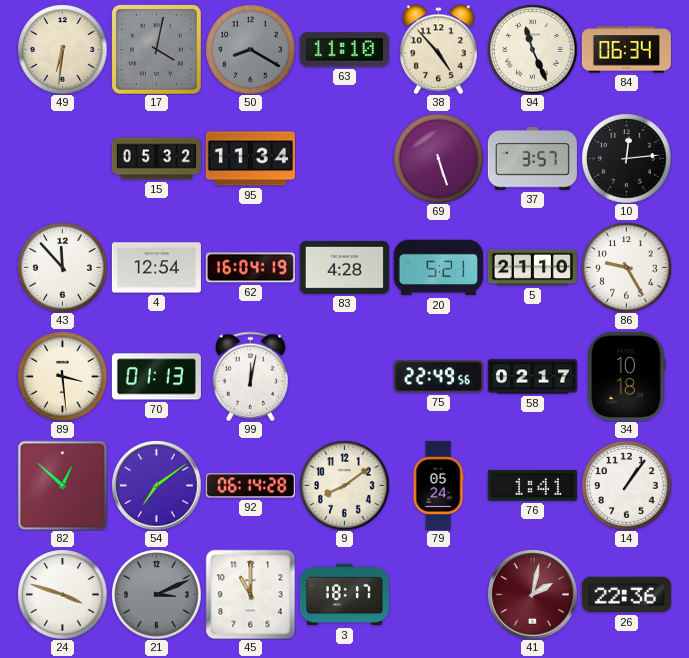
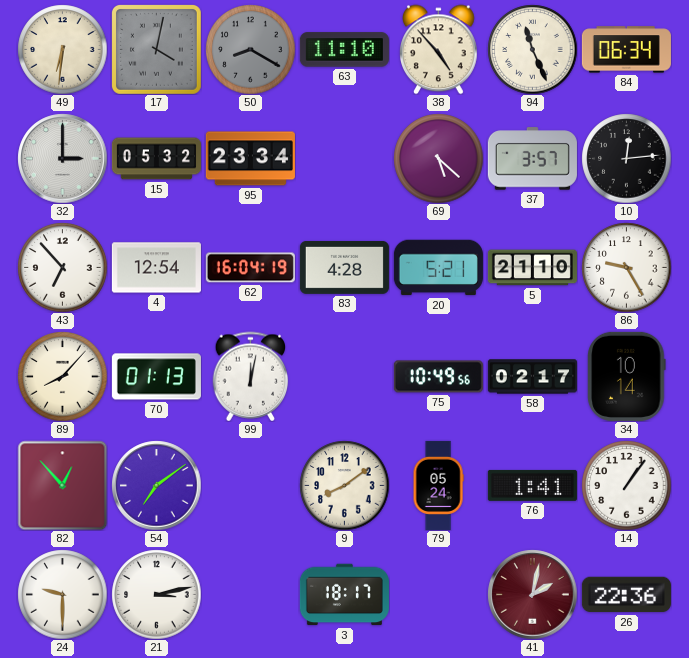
32: none -> 3:00
95: 11:34 -> 23:34
69: 5:27 -> 5:22
43: 11:53 -> 6:53
89: 3:29 -> 8:07
75: 22:49 -> 10:49
34: 10:18 -> 10:14
82: 12:52 -> 12:53
92: 06:14 -> none
24: 3:48 -> 9:30
21: 3:11 -> 3:13
21 dial: grey -> white
45: 11:00 -> none
